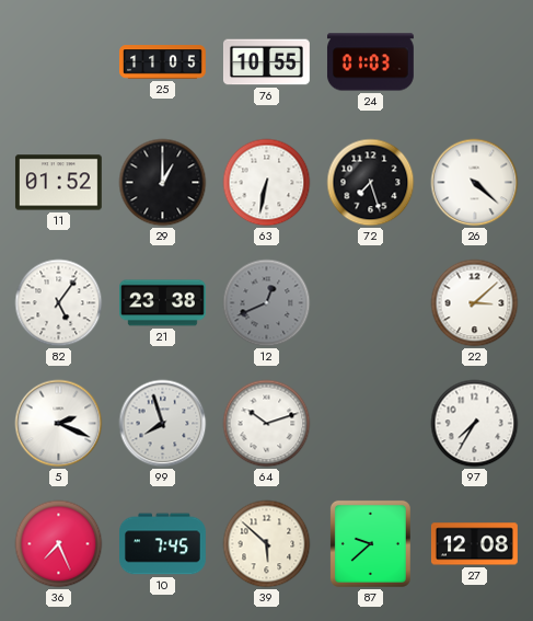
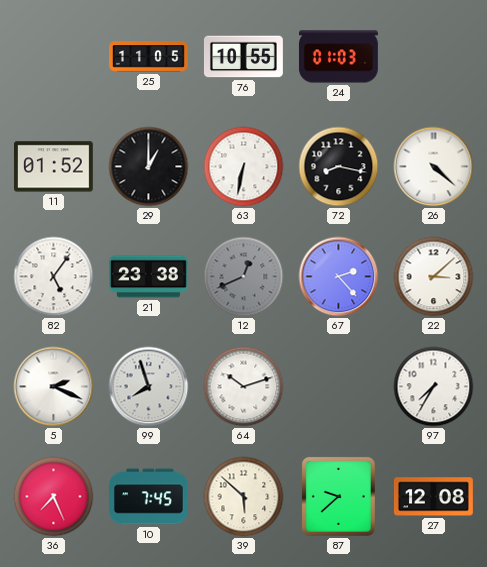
72: 7:27 -> 8:17
67: none -> 2:23
